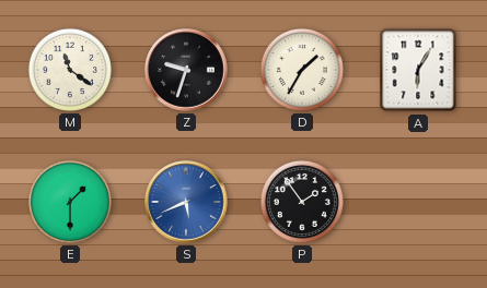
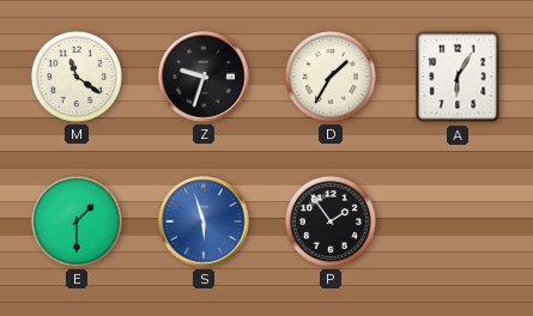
S: 5:41 -> 5:57
